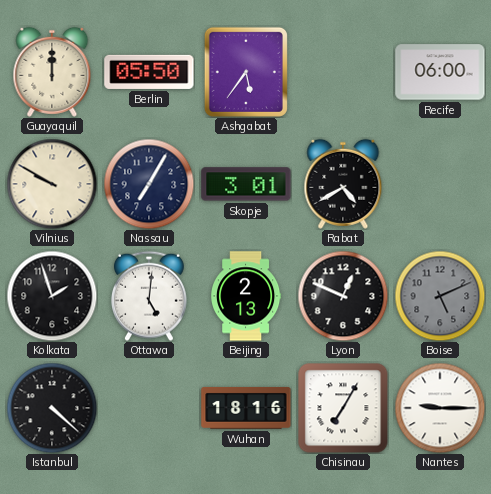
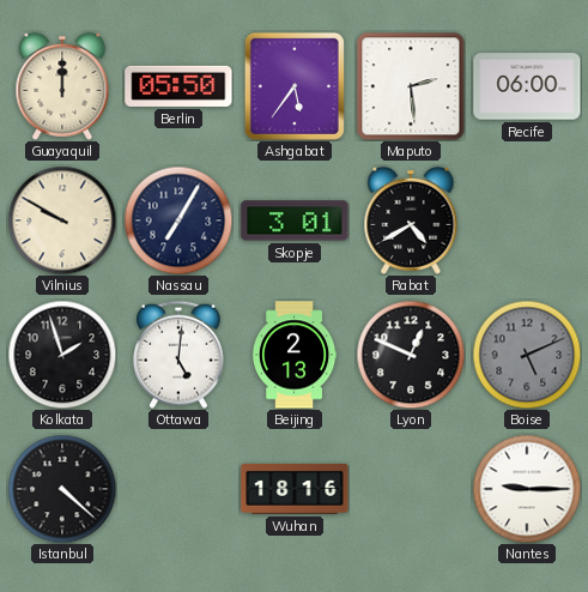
Maputo: none -> 2:29
Chisinau: 7:05 -> none
